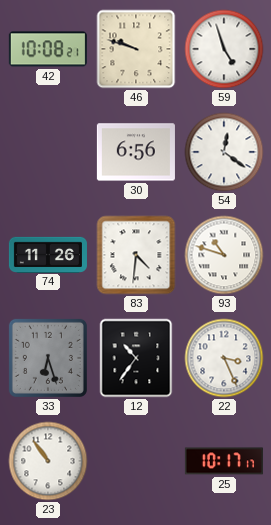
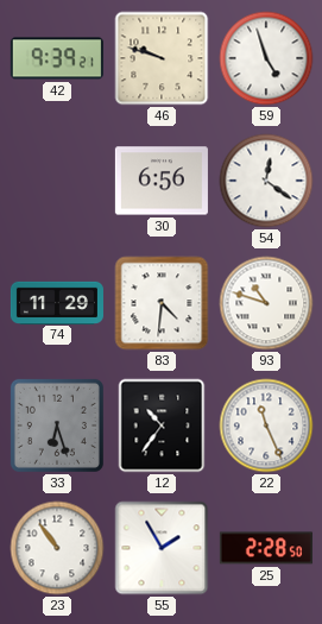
42: 10:08 -> 9:39
74: 11:26 -> 11:29
22: 3:26 -> 11:26
55: none -> 1:55
25: 10:17 -> 2:28
